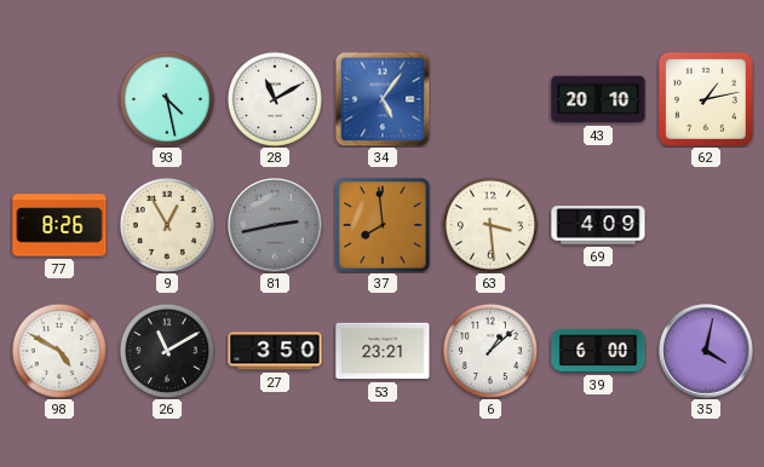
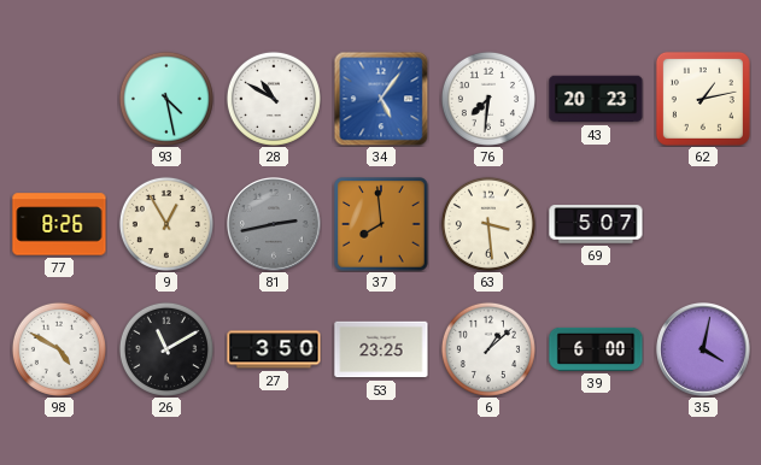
28: 11:10 -> 10:50
76: none -> 7:31
43: 20:10 -> 20:23
69: 4:09 -> 5:07
53: 23:21 -> 23:25
